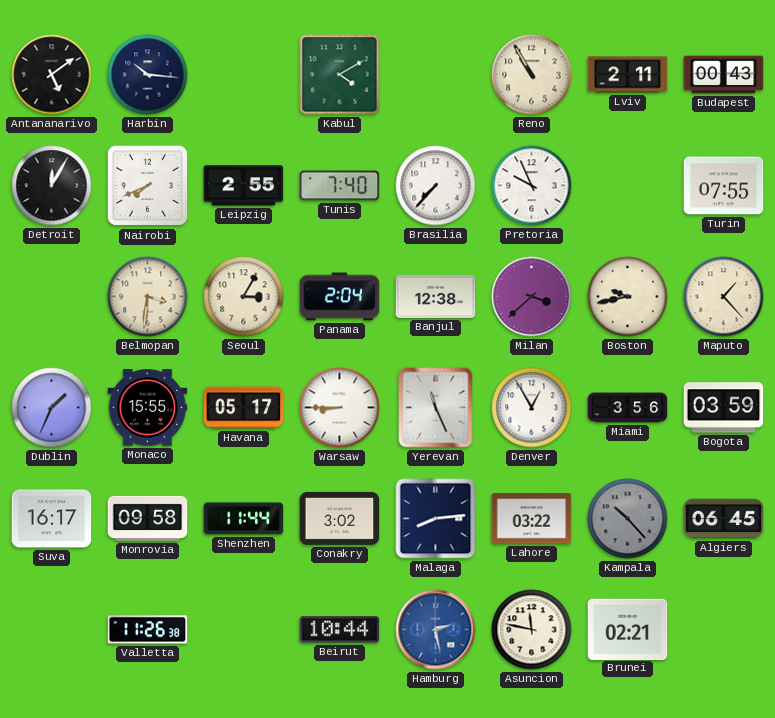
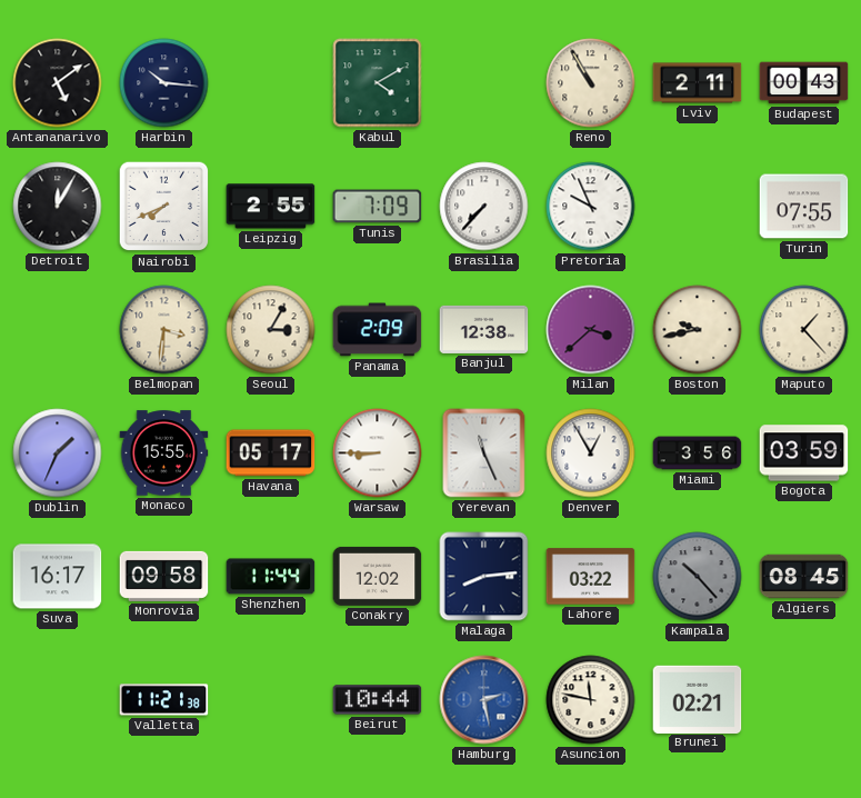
Tunis: 7:40 -> 7:09
Panama: 2:04 -> 2:09
Conakry: 3:02 -> 12:02
Algiers: 06:45 -> 08:45
Valletta: 11:26 -> 11:21
